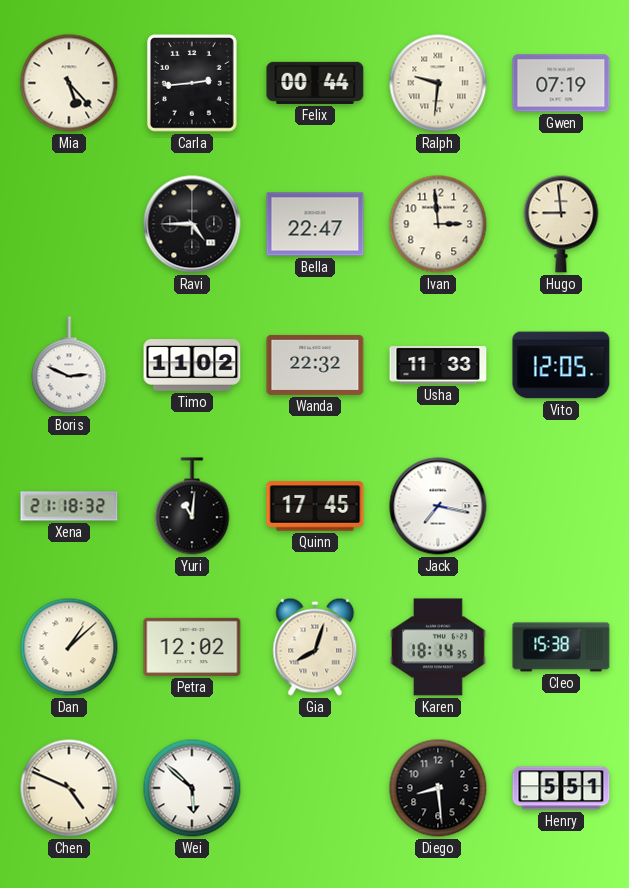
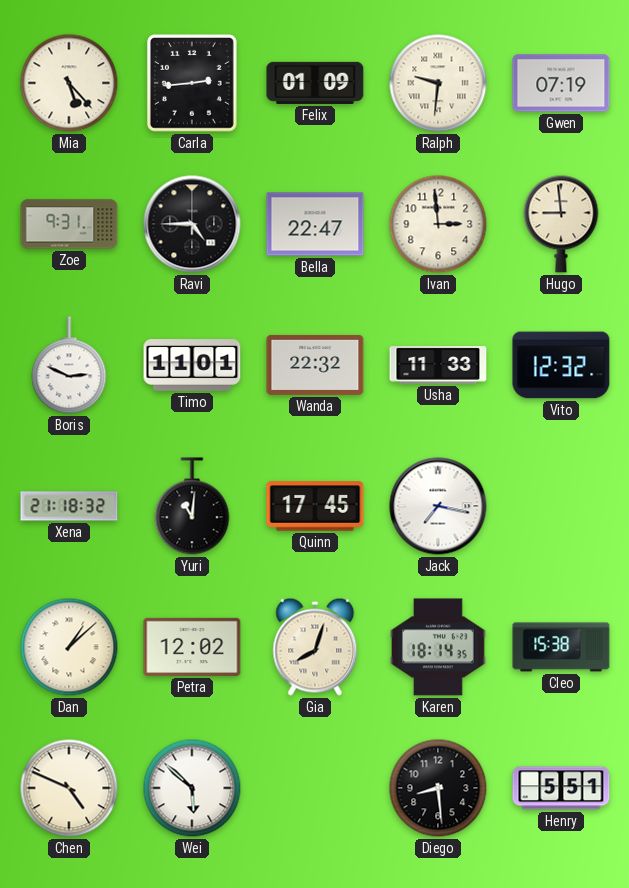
Felix: 00:44 -> 01:09
Zoe: none -> 9:31
Timo: 11:02 -> 11:01
Vito: 12:05 -> 12:32
